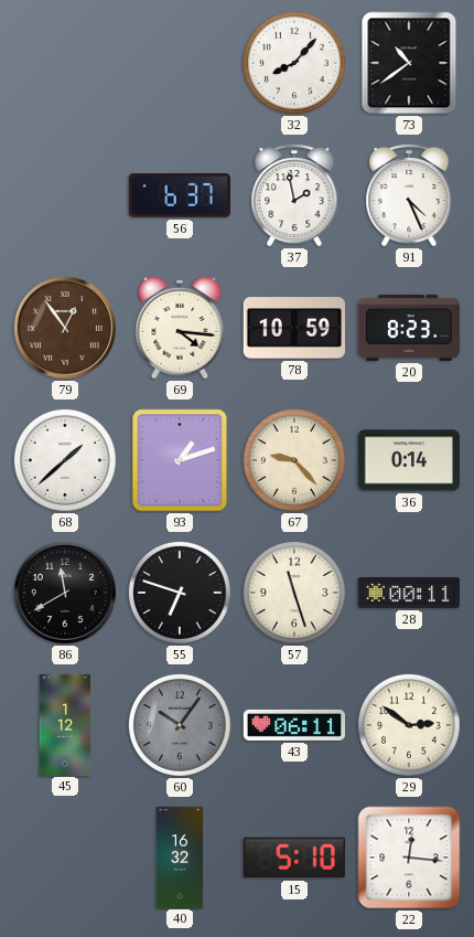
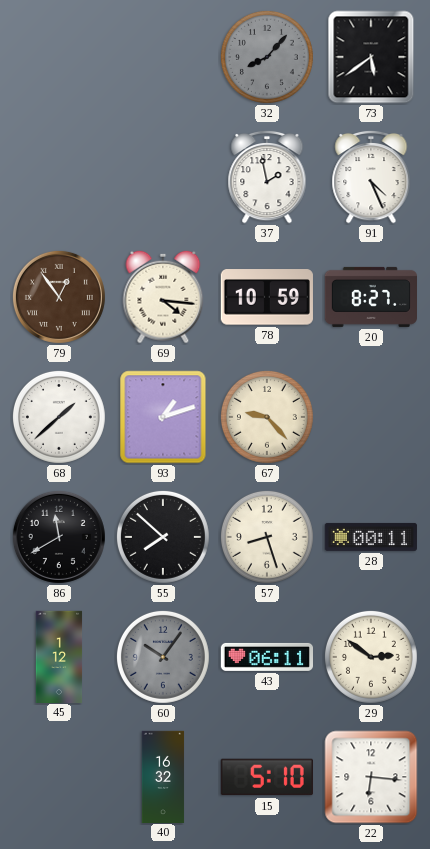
32 dial: white -> grey
73: 10:39 -> 5:39
56: 6:37 -> none
20: 8:23 -> 8:27
36: 0:14 -> none
55: 6:48 -> 7:52
57: 11:27 -> 8:27
22: 12:16 -> 6:16
